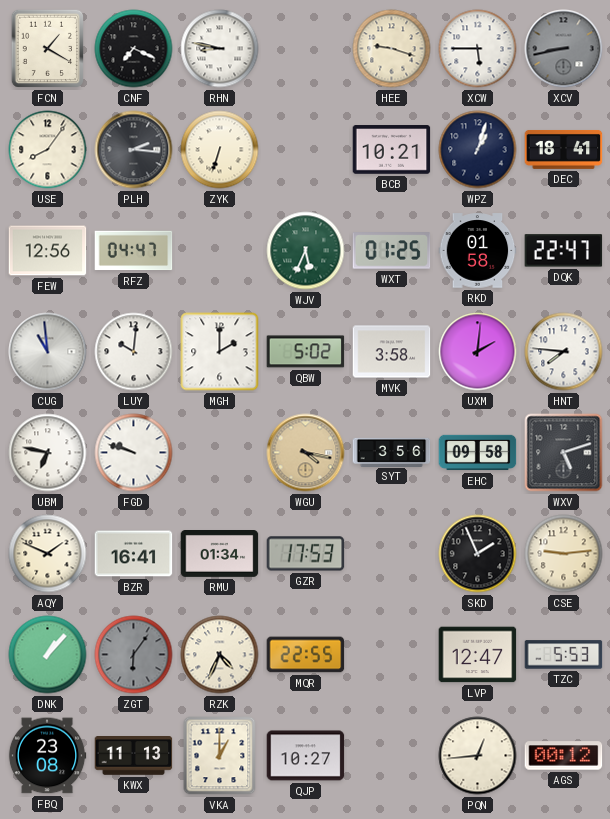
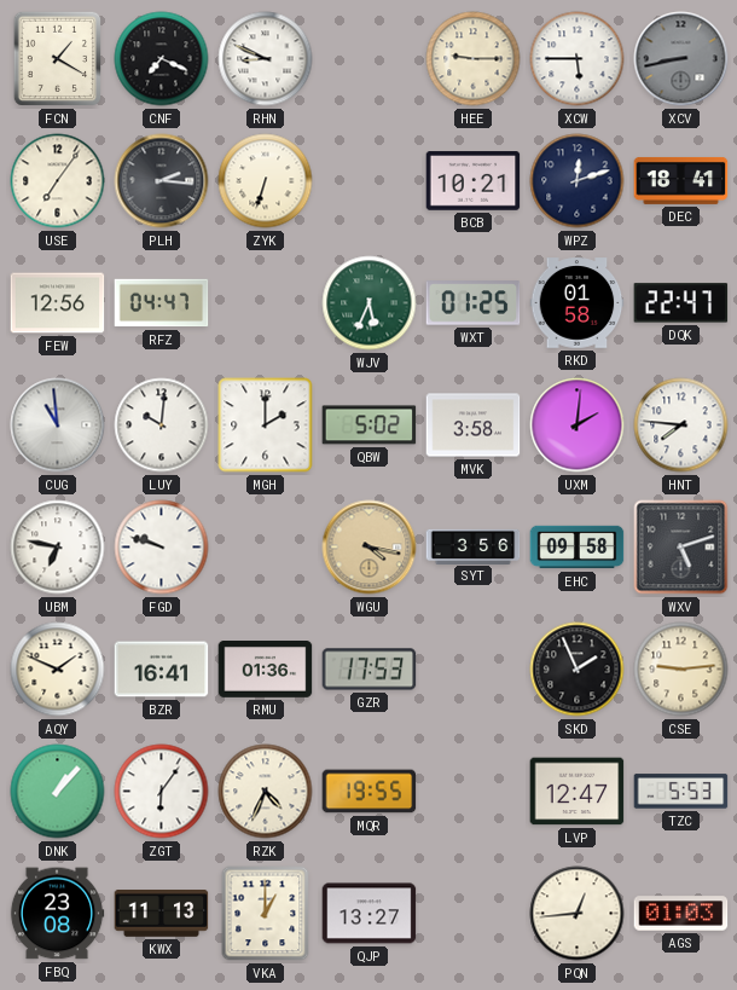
RHN: 8:47 -> 8:49
HEE: 9:18 -> 9:15
USE: 8:06 -> 7:06
WPZ: 1:03 -> 12:12
RMU: 01:34 -> 01:36
ZGT dial: grey -> white
MQR: 22:55 -> 19:55
QJP: 10:27 -> 13:27
AGS: 00:12 -> 01:03
